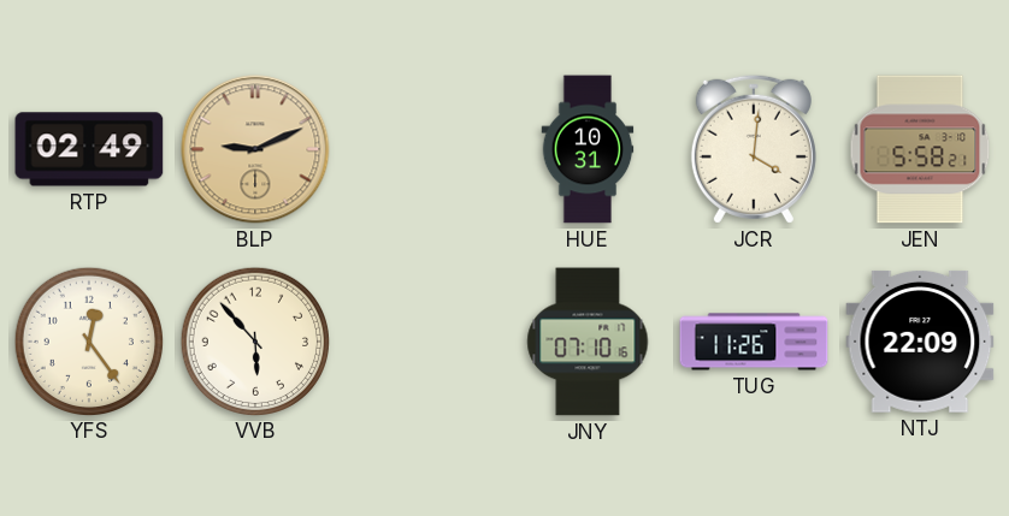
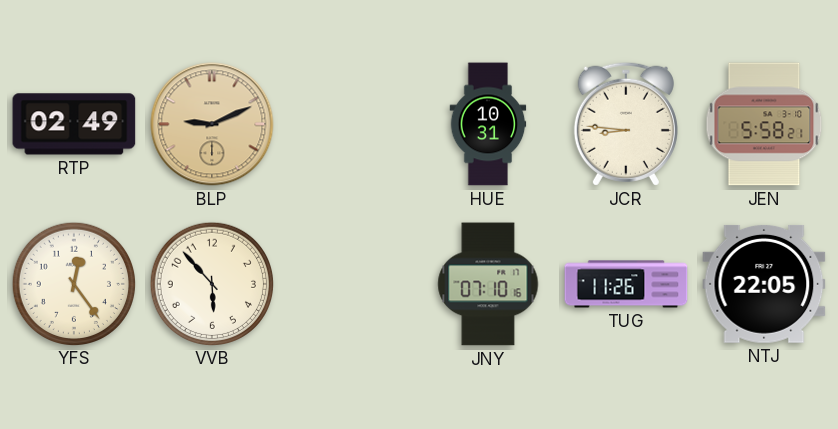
JCR: 4:01 -> 8:46
NTJ: 22:09 -> 22:05
